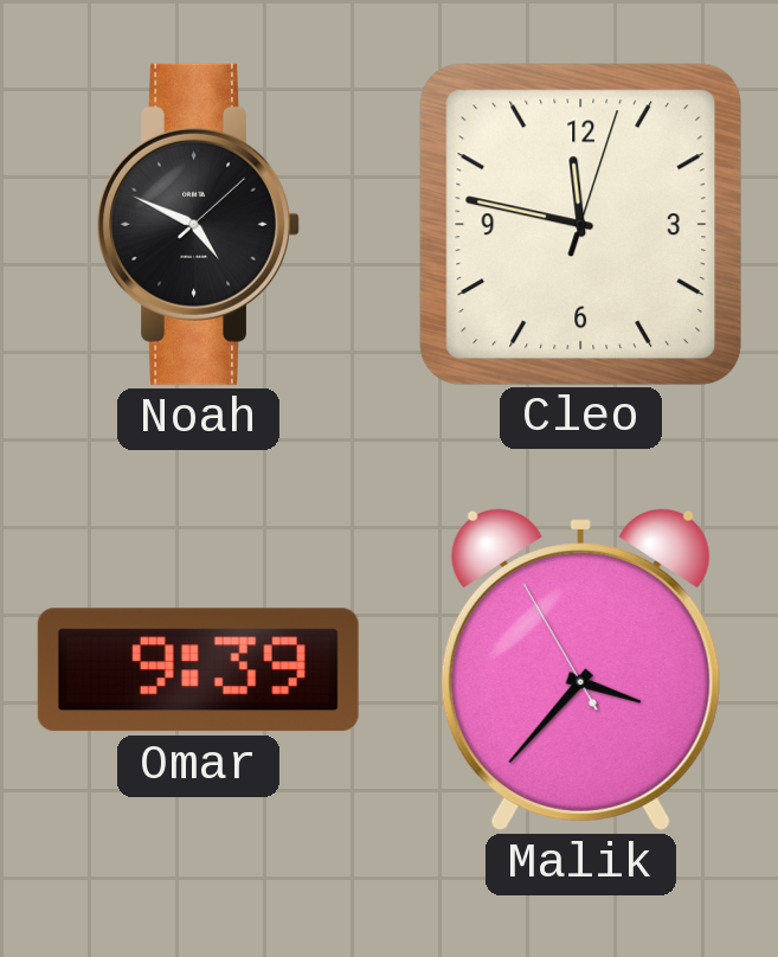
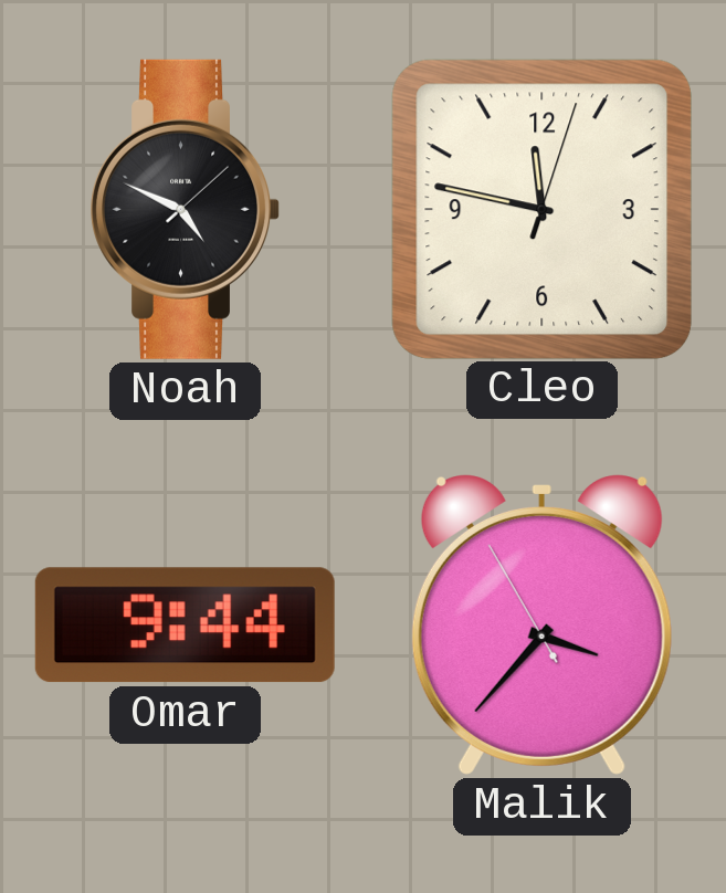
Omar: 9:39 -> 9:44
